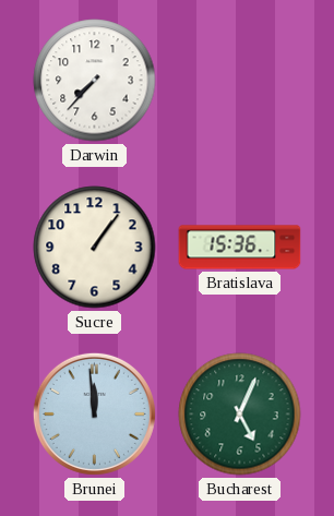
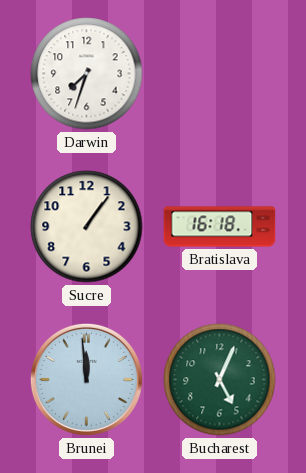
Darwin: 7:37 -> 7:33
Bratislava: 15:36 -> 16:18
